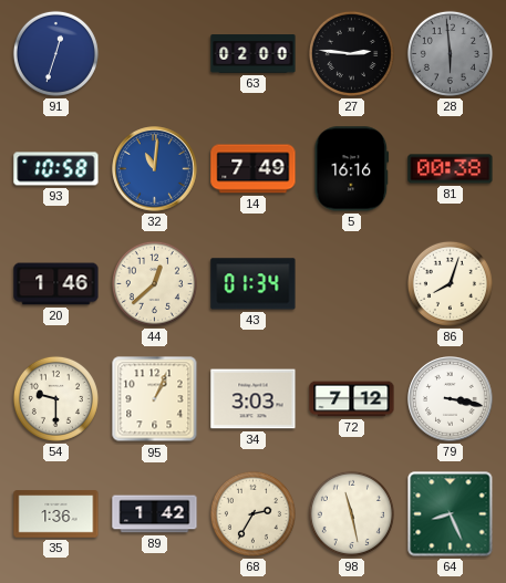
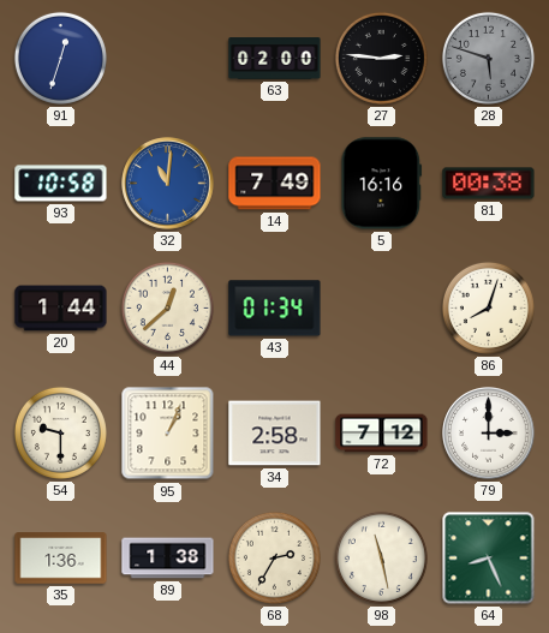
28: 5:59 -> 5:48
20: 1:46 -> 1:44
34: 3:03 -> 2:58
79: 3:17 -> 3:00
89: 1:42 -> 1:38
